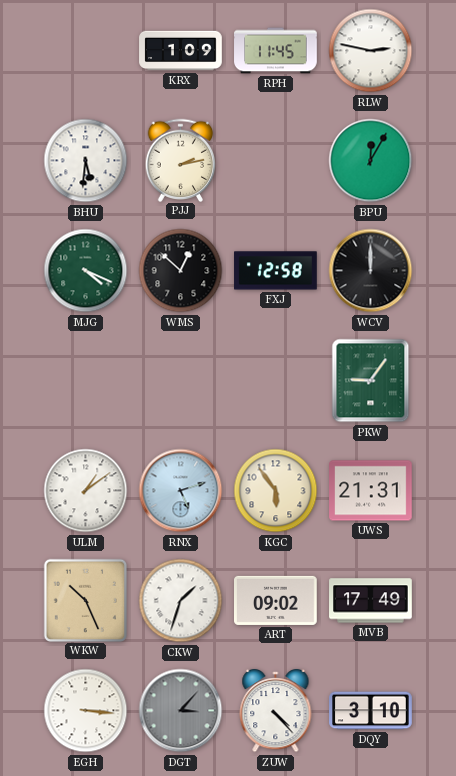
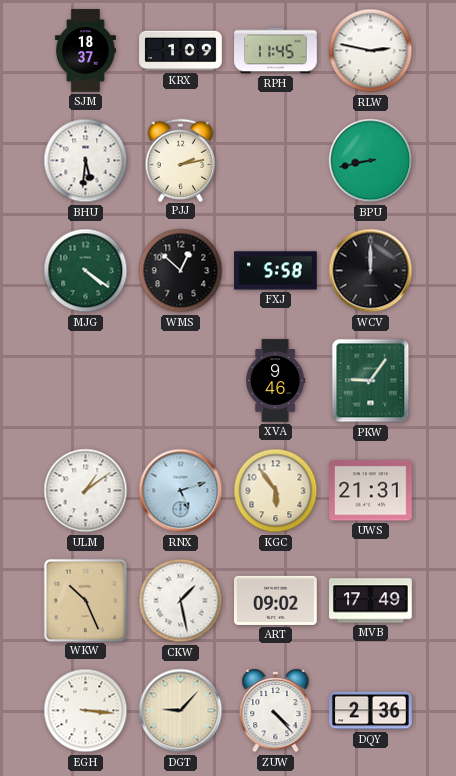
SJM: none -> 18:37
BPU: 12:05 -> 8:43
MJG: 4:19 -> 4:21
FXJ: 12:58 -> 5:58
XVA: none -> 9:46
CKW: 1:33 -> 1:28
DGT: 3:07 -> 9:07
DGT dial: grey -> cream
DQY: 3:10 -> 2:36
